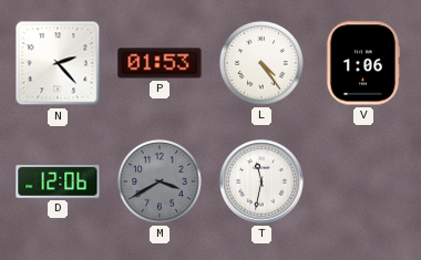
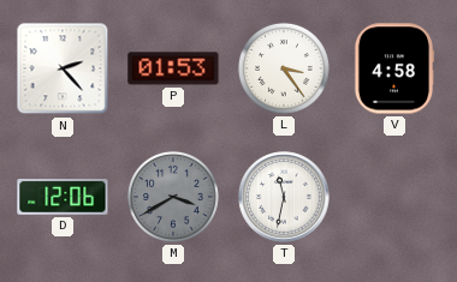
L: 4:24 -> 3:24
V: 1:06 -> 4:58
